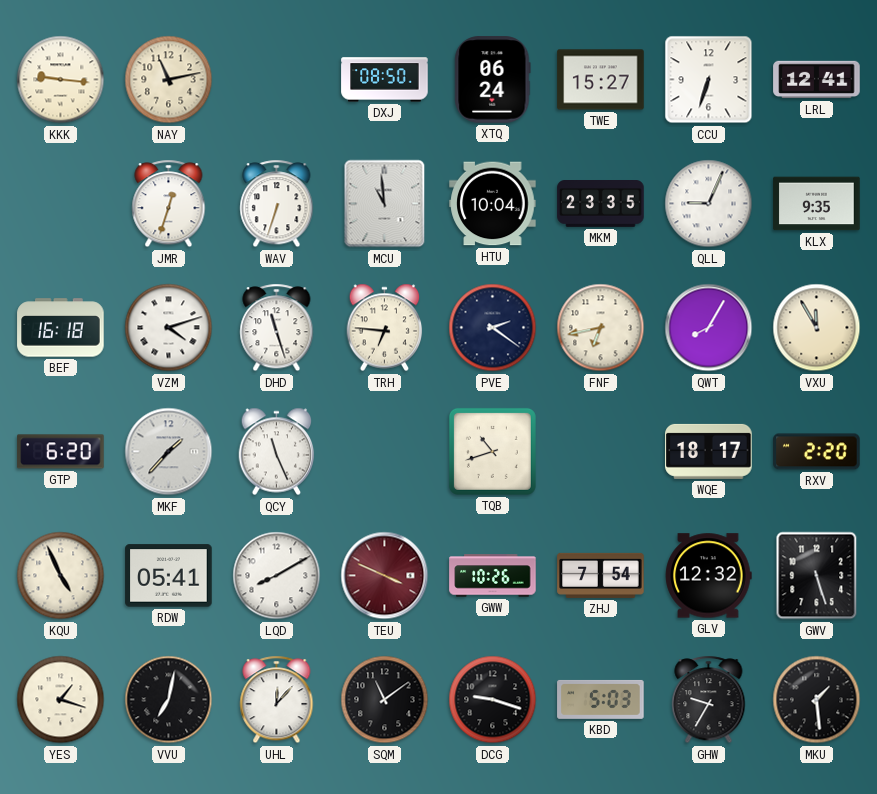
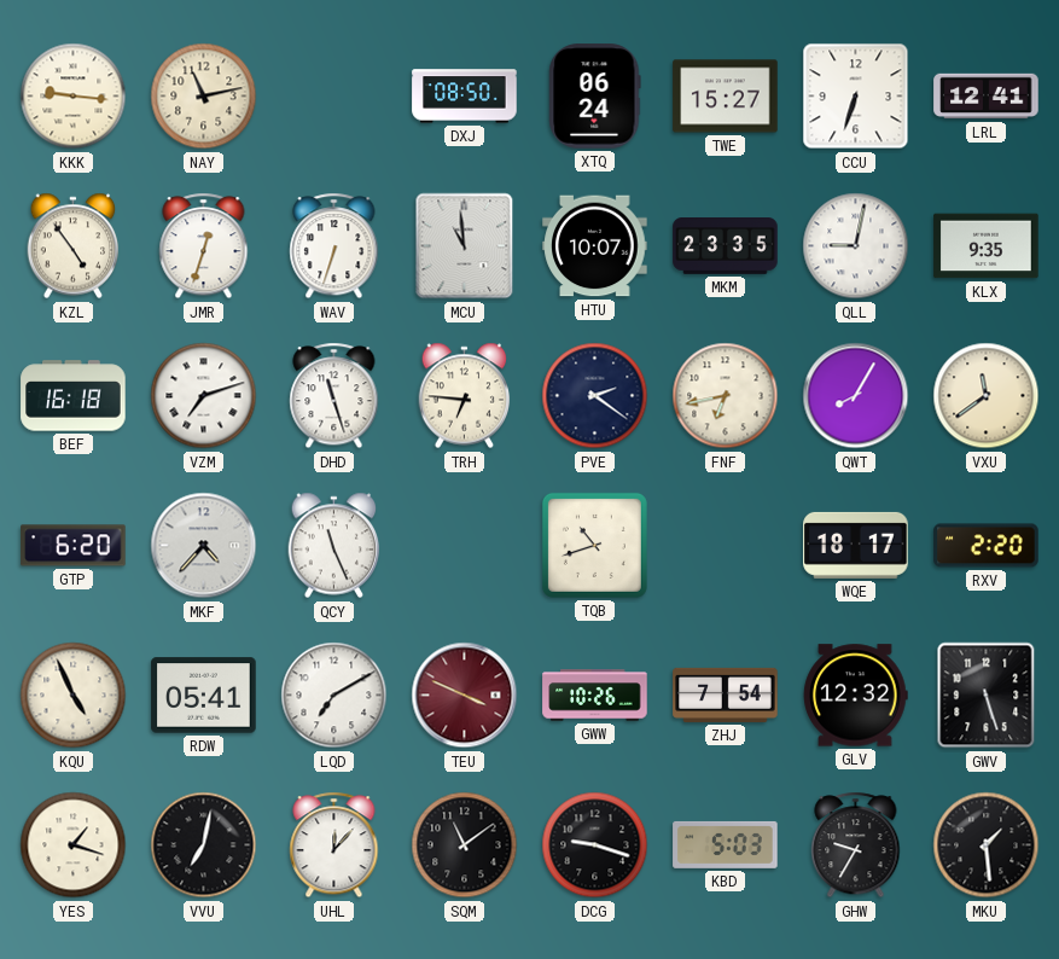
KZL: none -> 4:54
HTU: 10:04 -> 10:07
QLL: 9:04 -> 9:02
VZM: 4:12 -> 7:12
VXU: 11:55 -> 11:39
MKF: 1:37 -> 4:37
LQD: 8:10 -> 7:10
